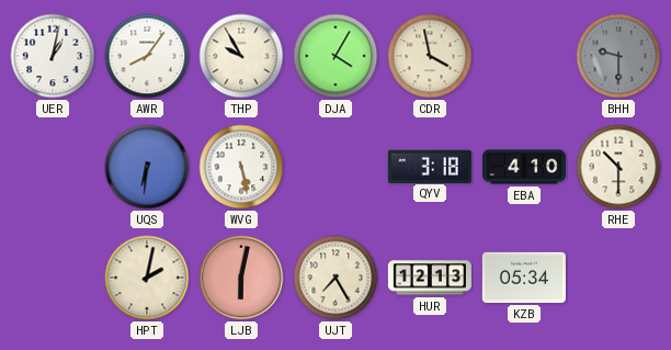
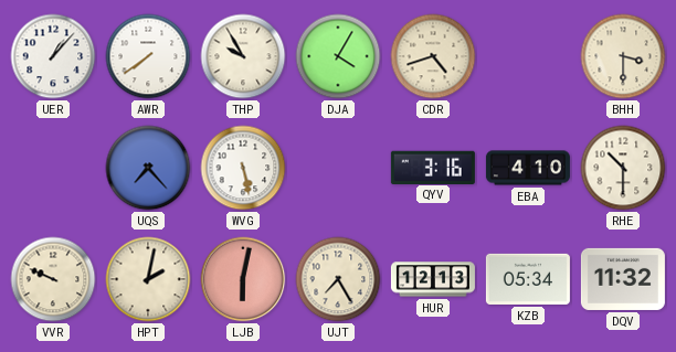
UER: 1:02 -> 1:07
AWR: 8:06 -> 7:39
CDR: 3:58 -> 4:42
BHH: 9:30 -> 3:30
BHH dial: grey -> cream
UQS: 6:31 -> 7:23
QYV: 3:18 -> 3:16
VVR: none -> 9:49
DQV: none -> 11:32
